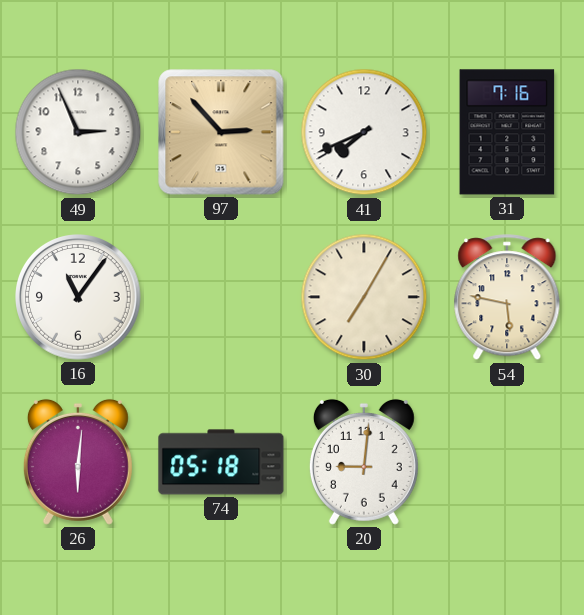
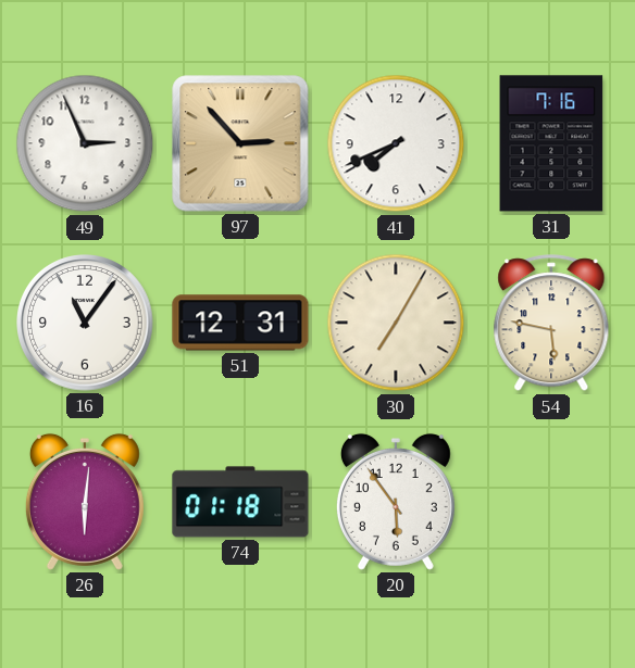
51: none -> 12:31
74: 05:18 -> 01:18
20: 9:01 -> 5:54
